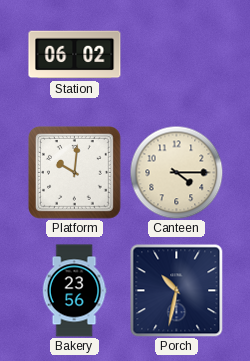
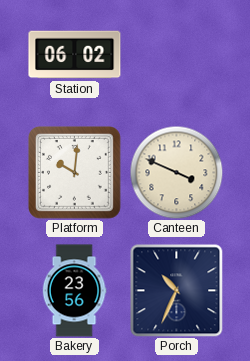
Canteen: 4:15 -> 3:49
Porch: 10:32 -> 10:34
